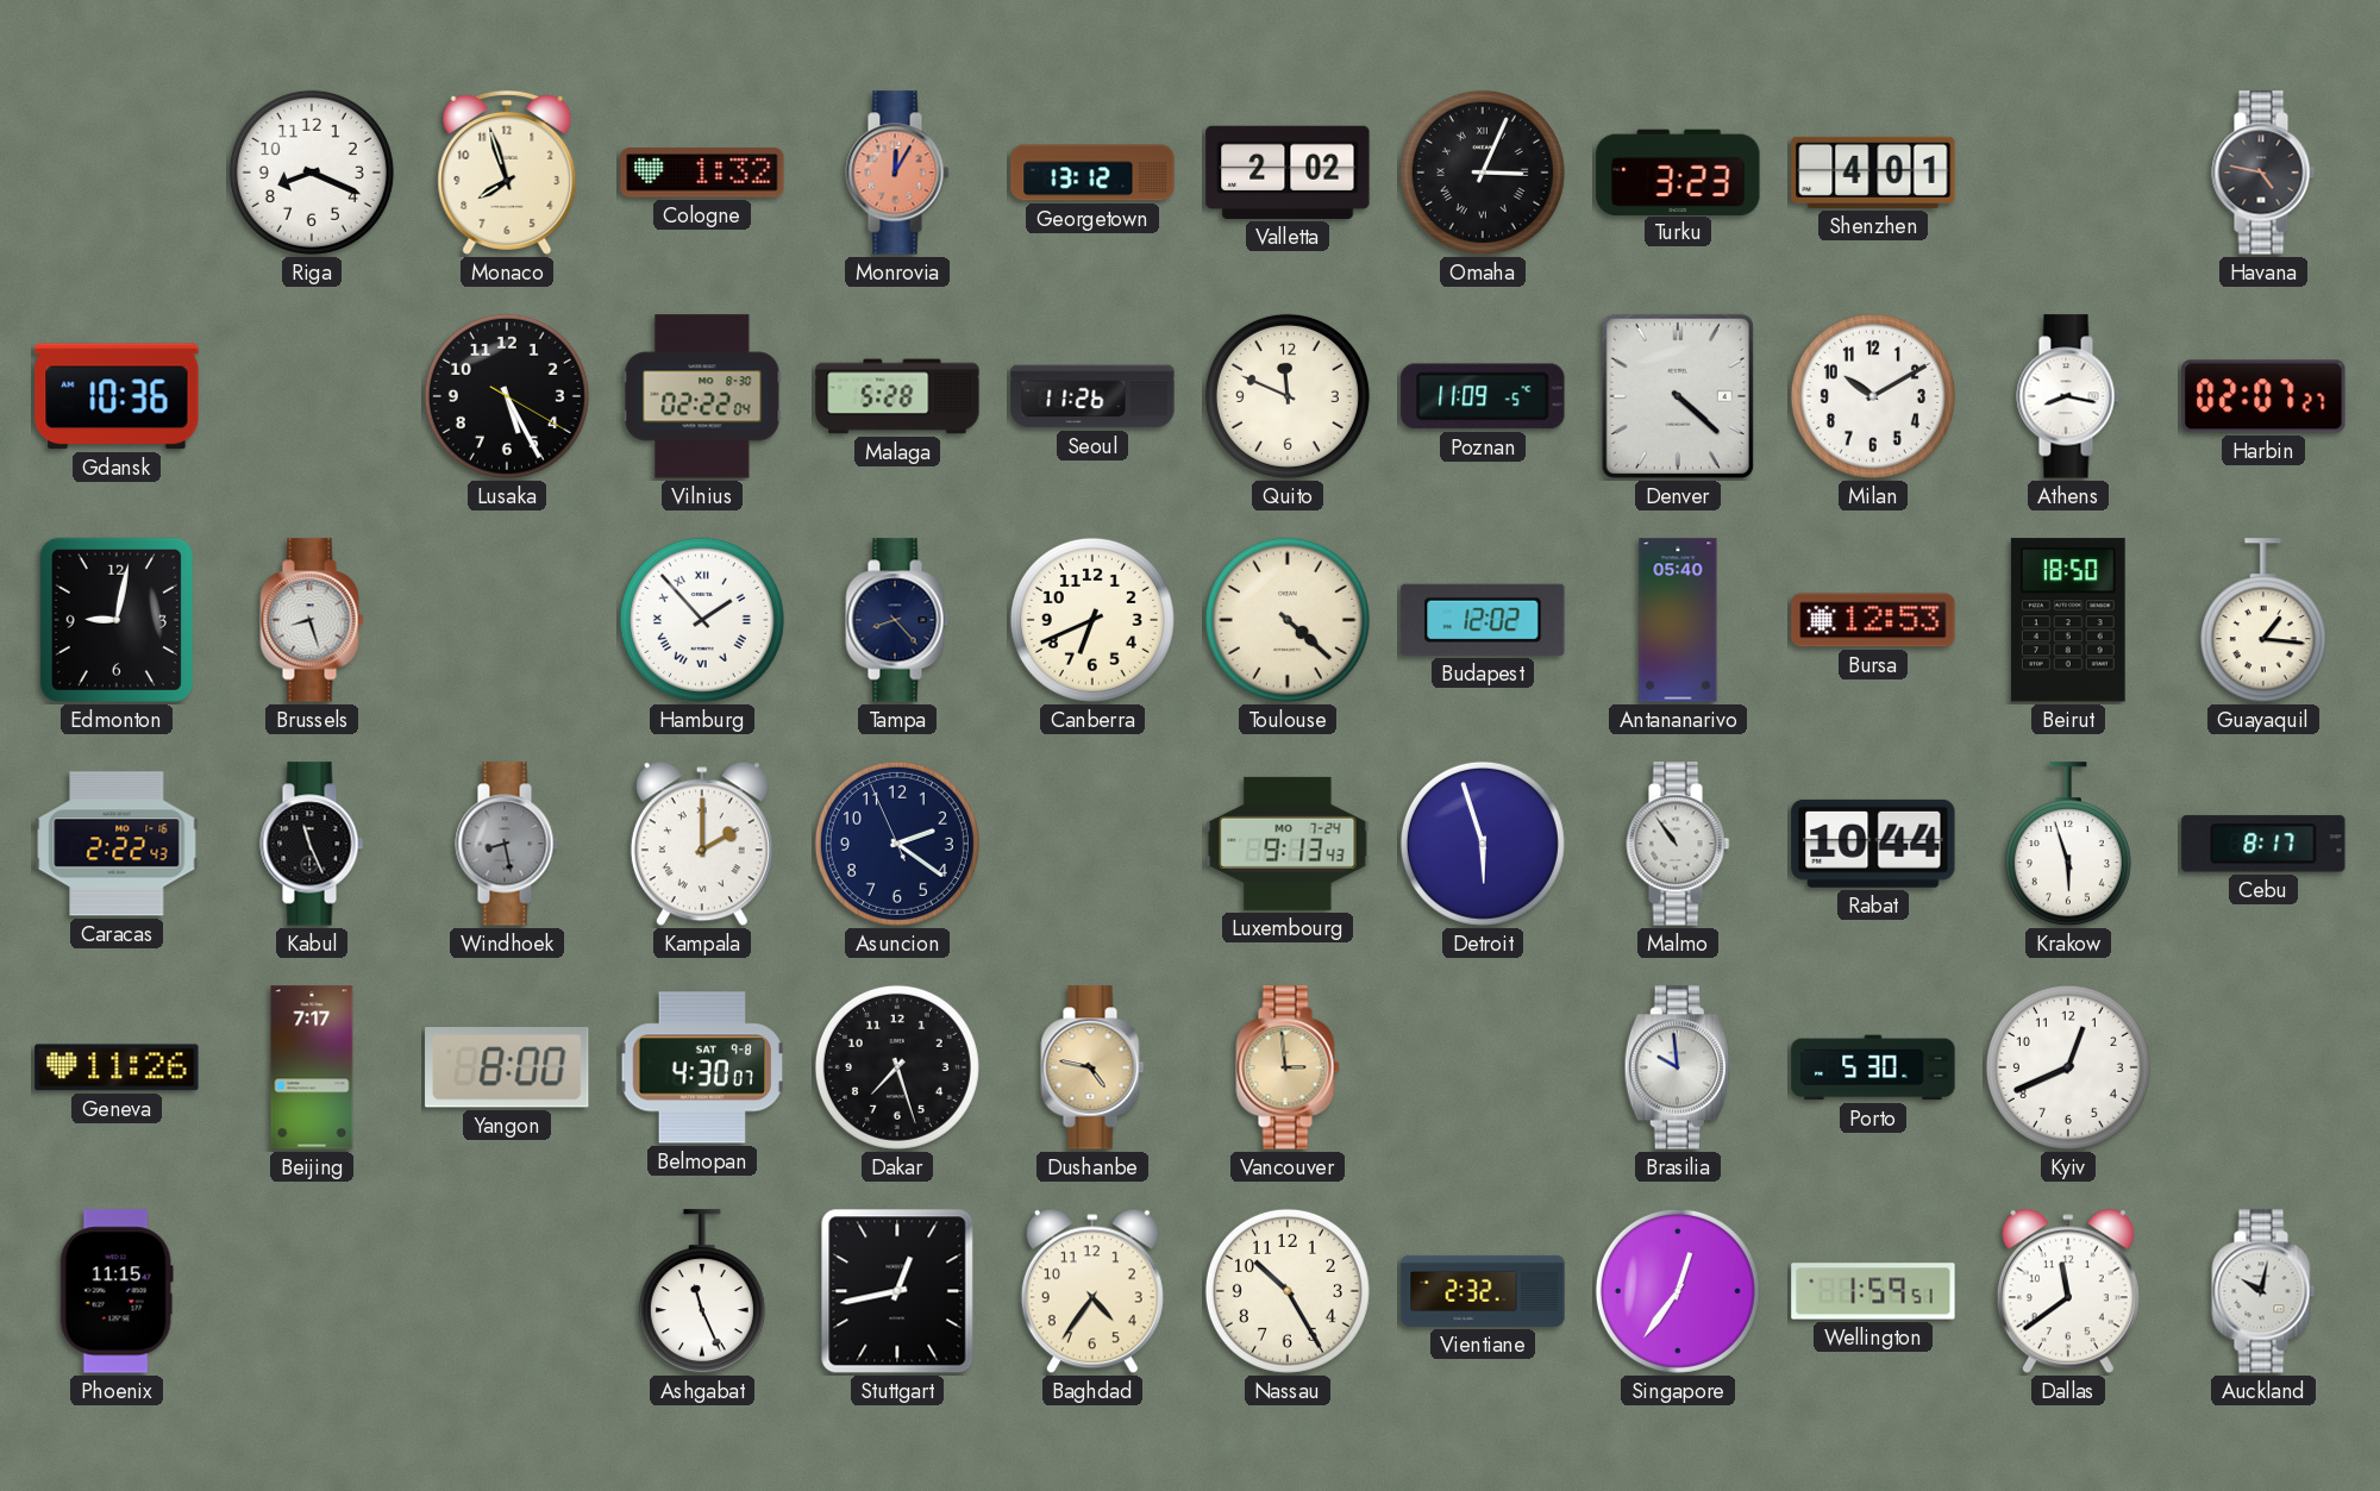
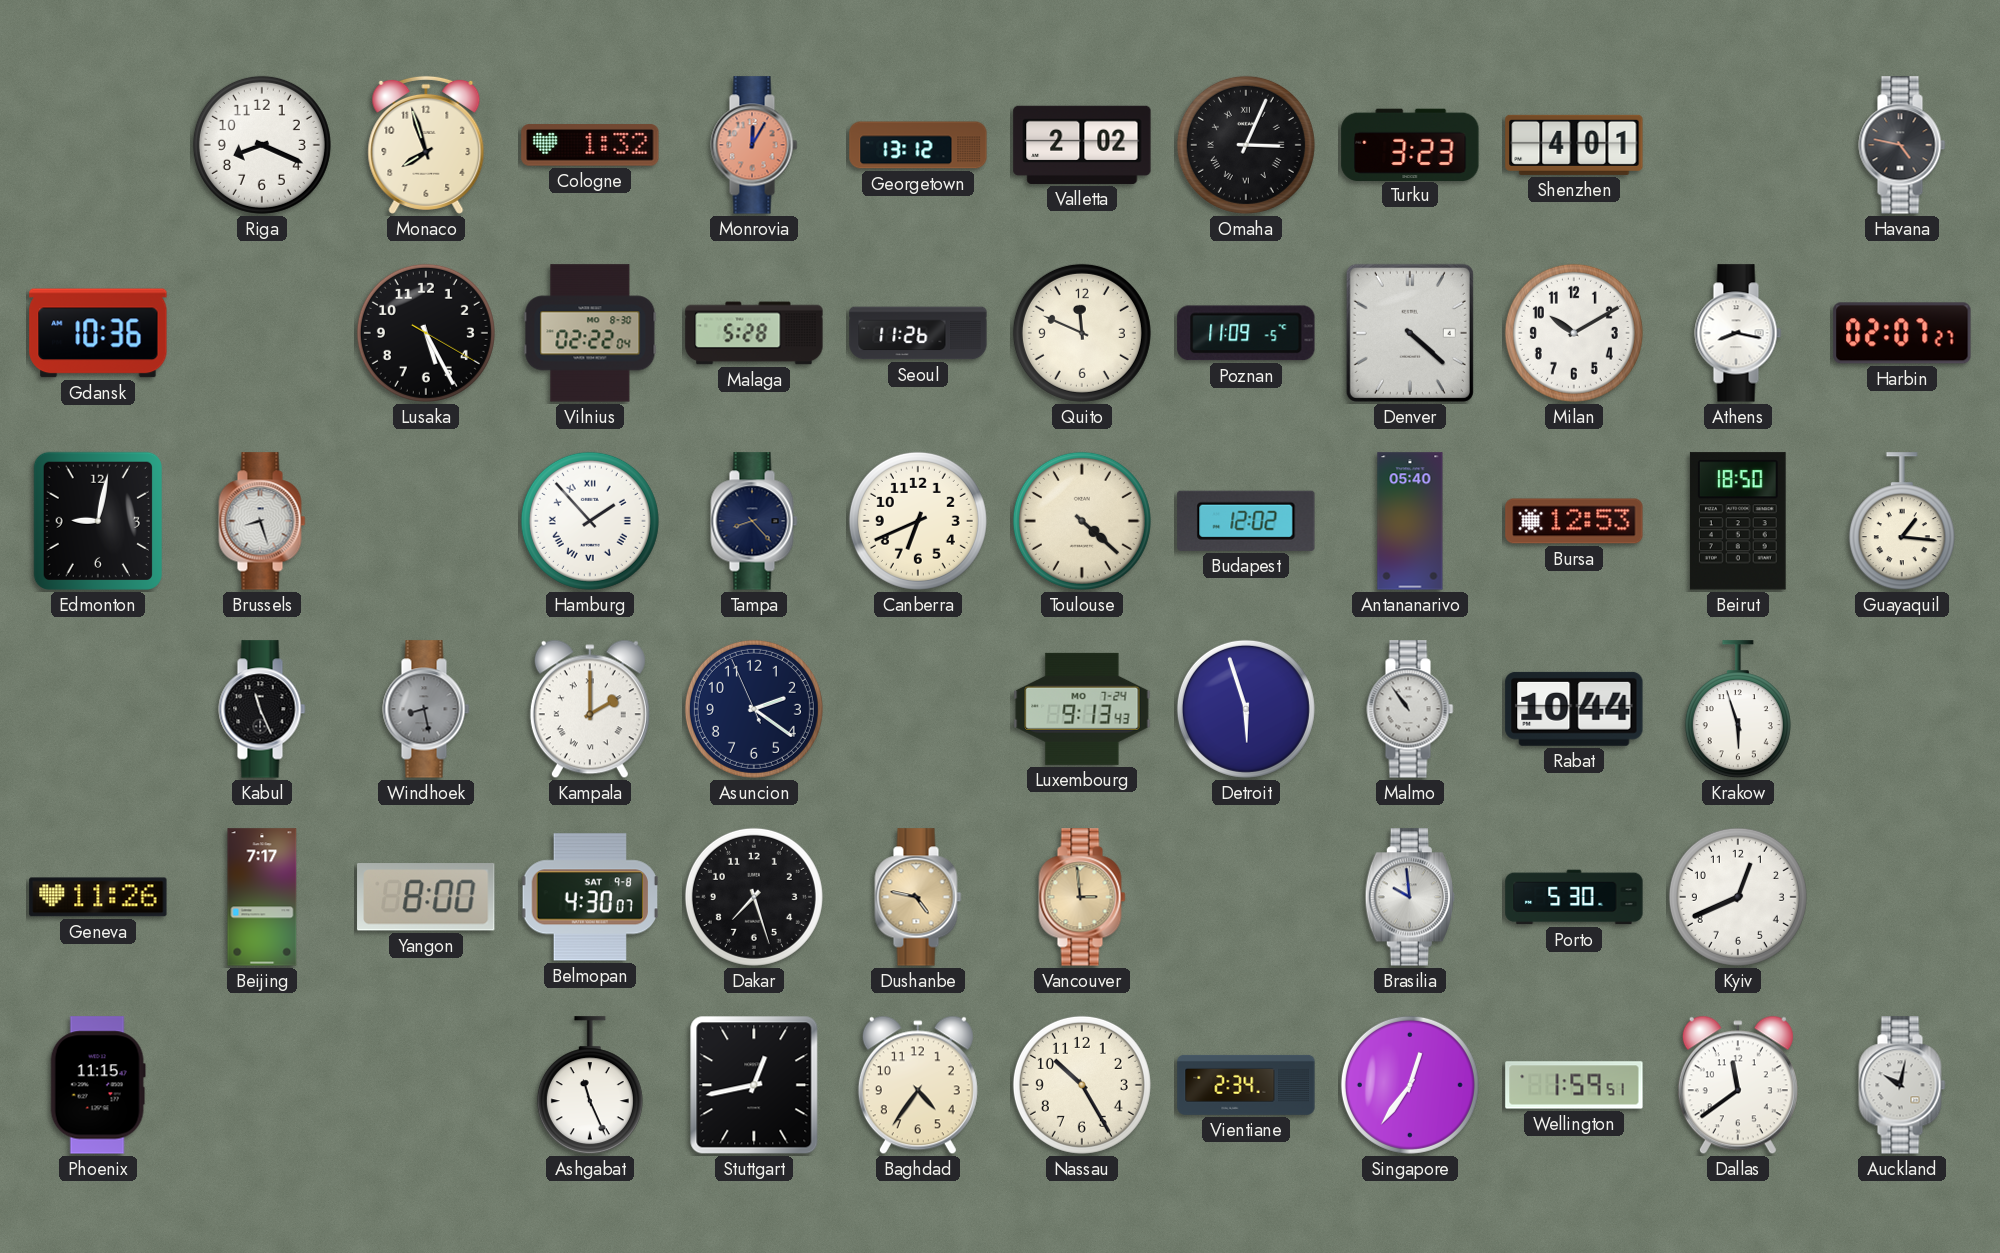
Caracas: 2:22 -> none
Cebu: 8:17 -> none
Vientiane: 2:32 -> 2:34
